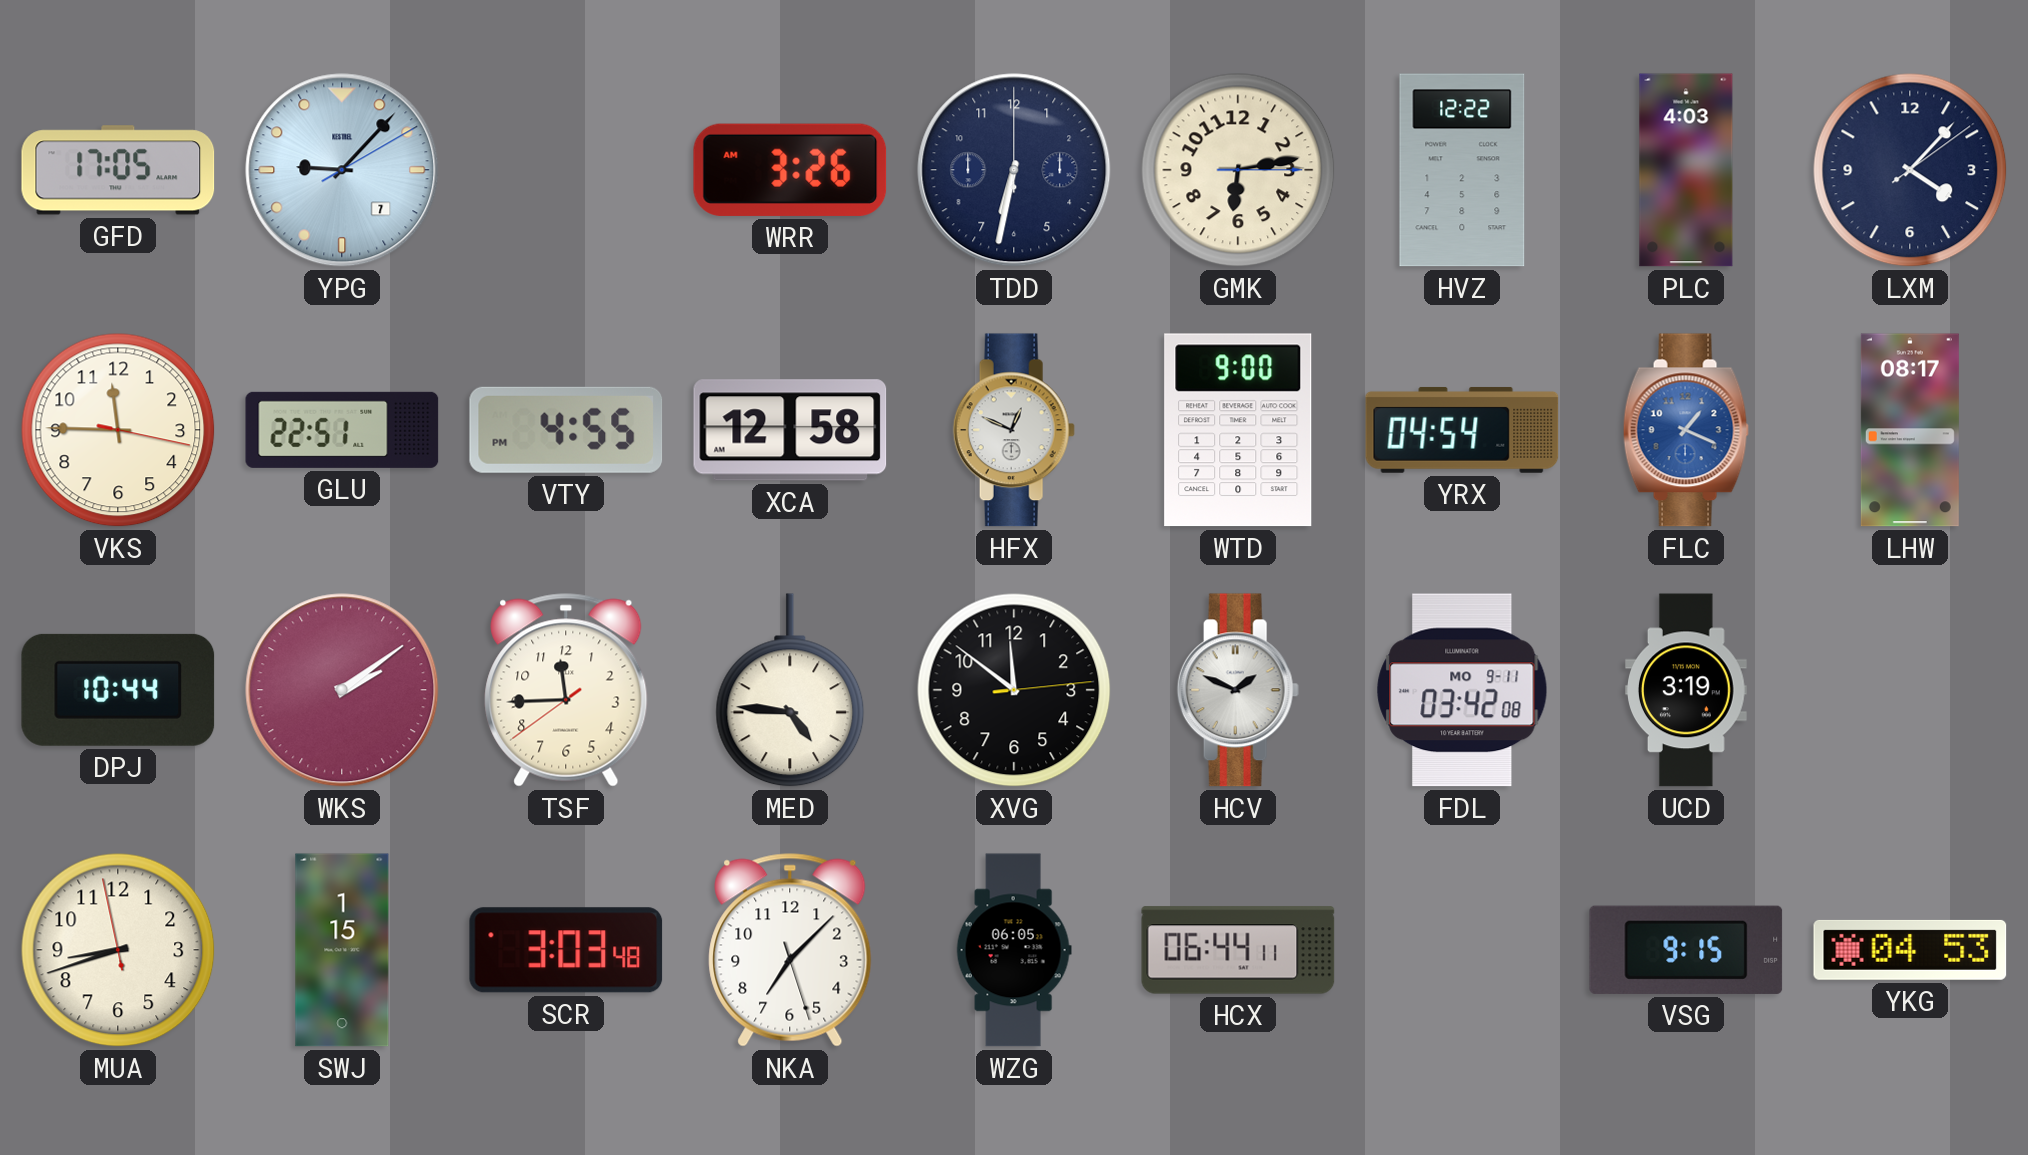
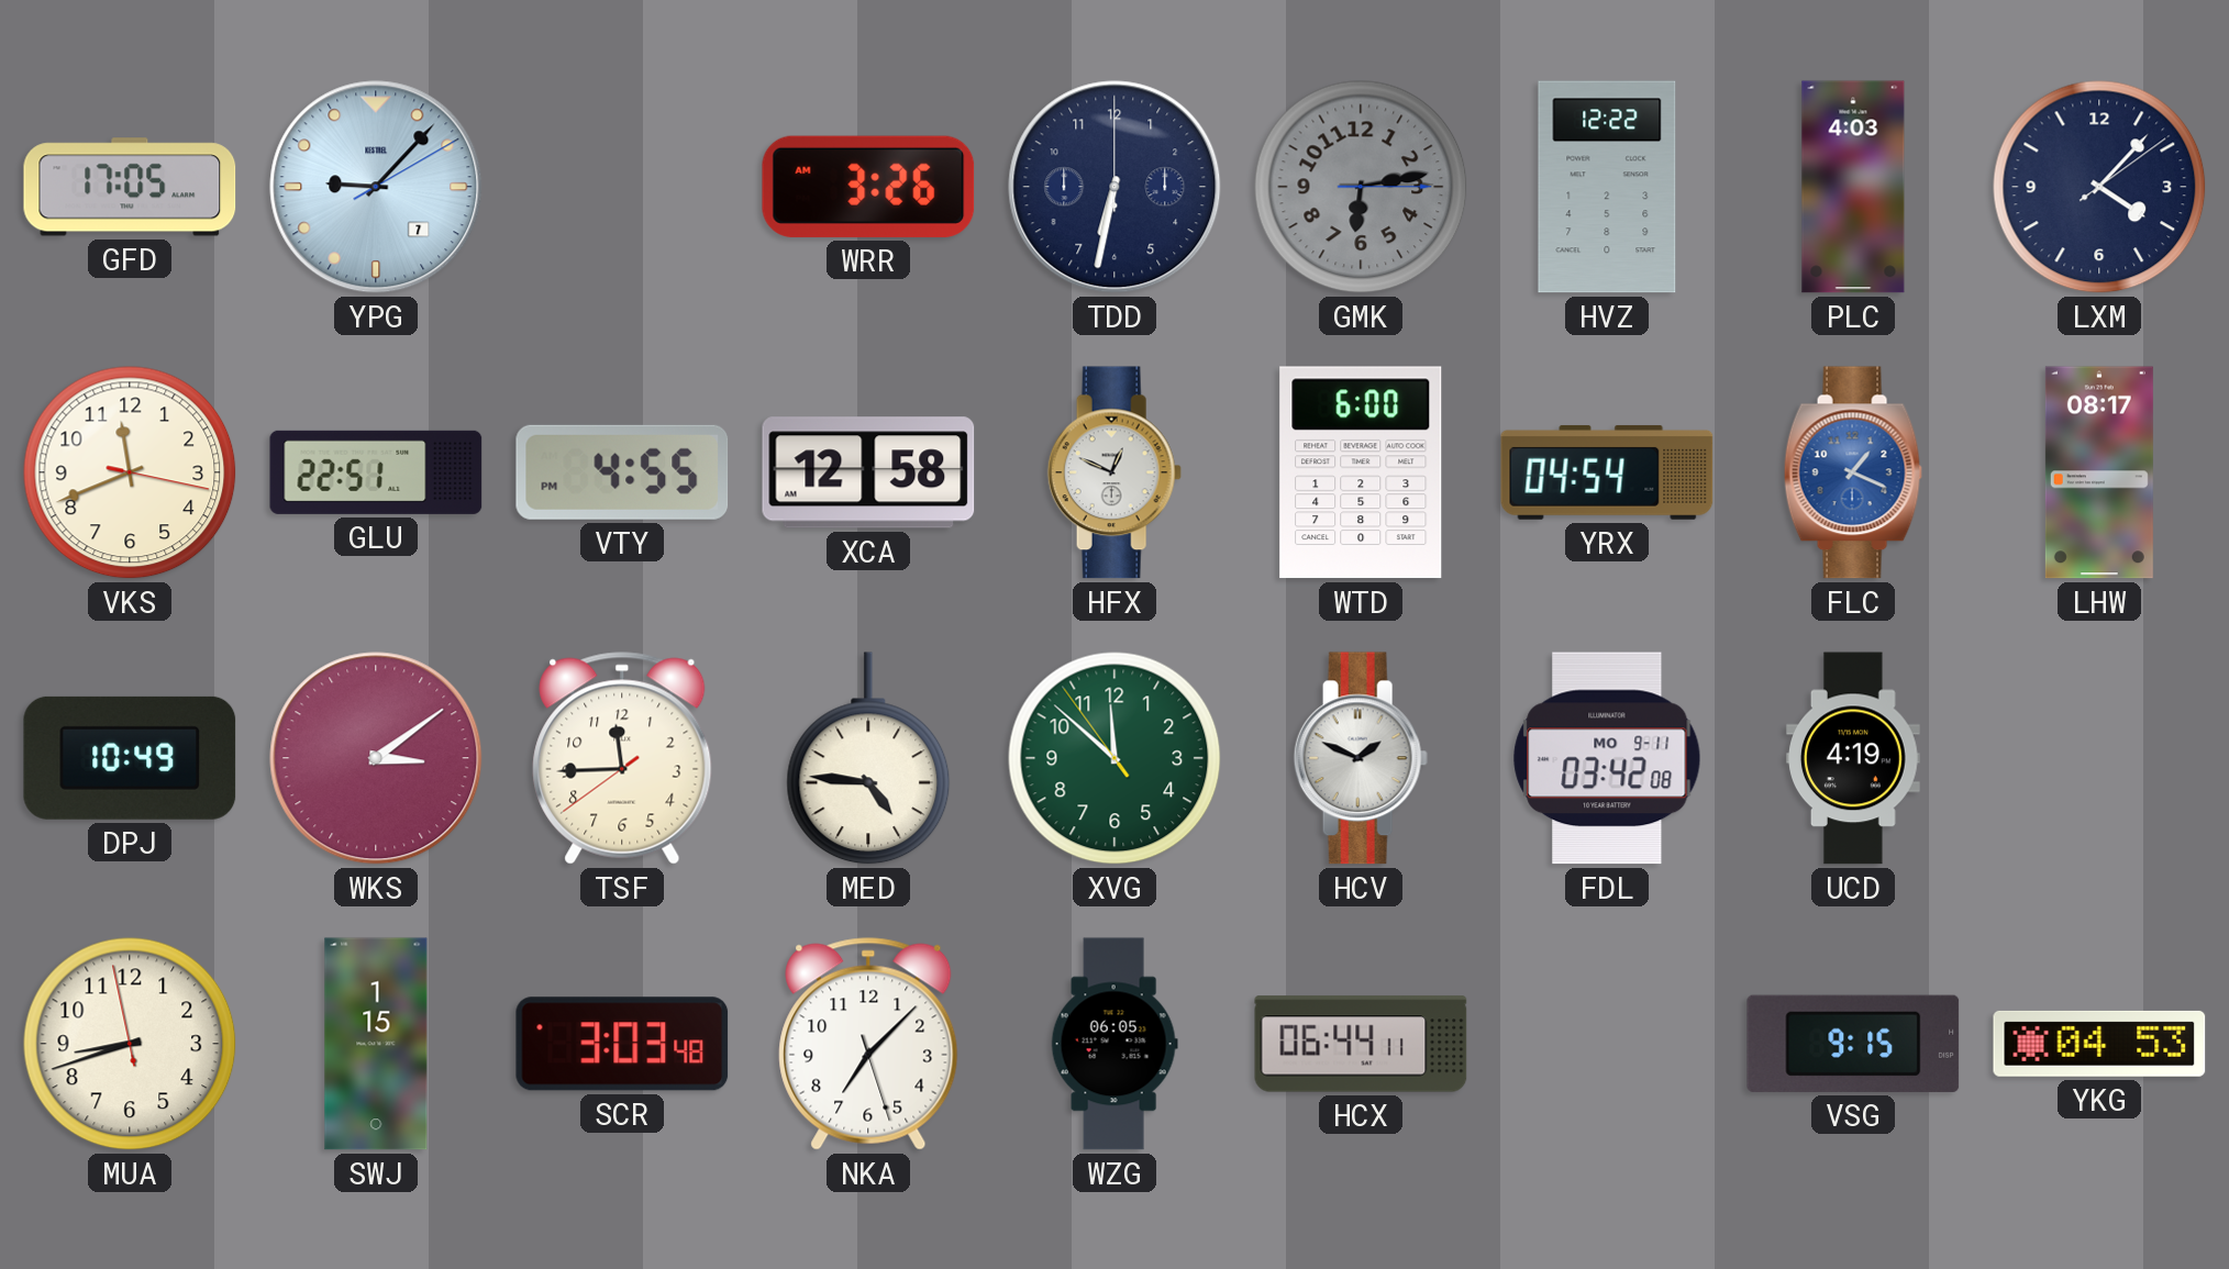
GMK dial: cream -> grey
VKS: 11:45 -> 11:41
WTD: 9:00 -> 6:00
DPJ: 10:44 -> 10:49
WKS: 2:09 -> 3:09
XVG: 11:51:14 -> 11:51:54
XVG dial: black -> green
UCD: 3:19 -> 4:19
